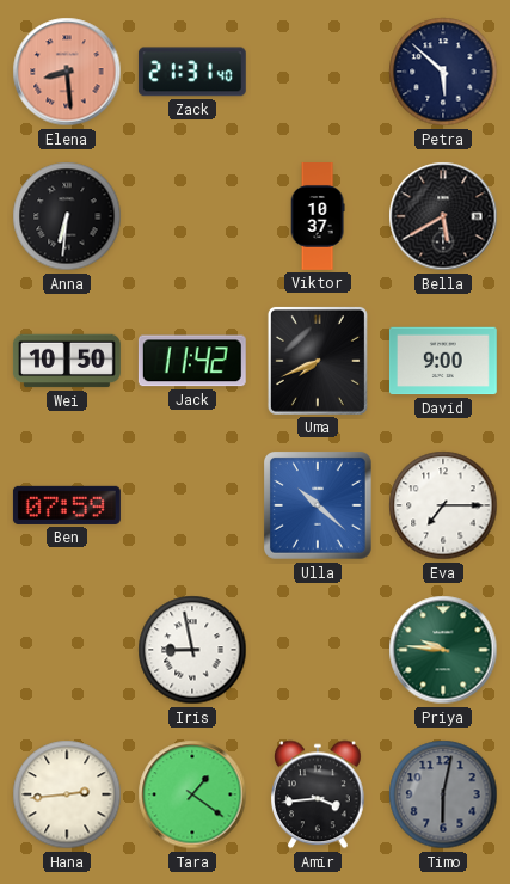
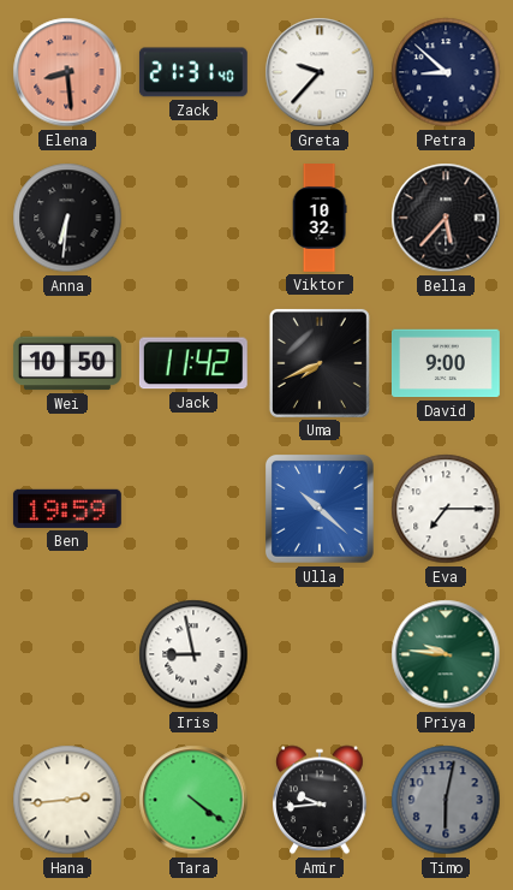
Greta: none -> 9:37
Petra: 5:52 -> 8:52
Viktor: 10:37 -> 10:32
Bella: 5:40 -> 5:37
Ben: 07:59 -> 19:59
Tara: 1:21 -> 4:21
Amir: 3:44 -> 9:44
